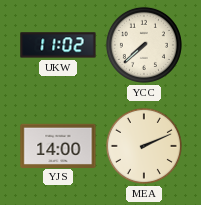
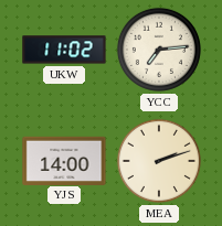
YCC: 7:38 -> 7:14
MEA: 2:11 -> 2:12
